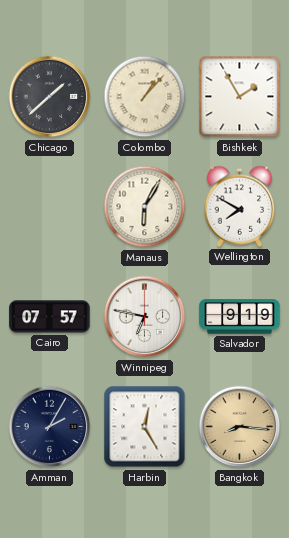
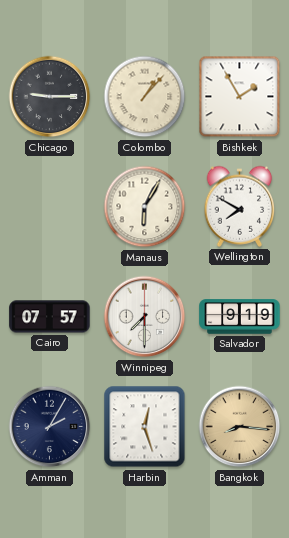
Chicago: 1:38 -> 9:15
Winnipeg: 6:47 -> 7:30
Harbin: 12:25 -> 12:27
